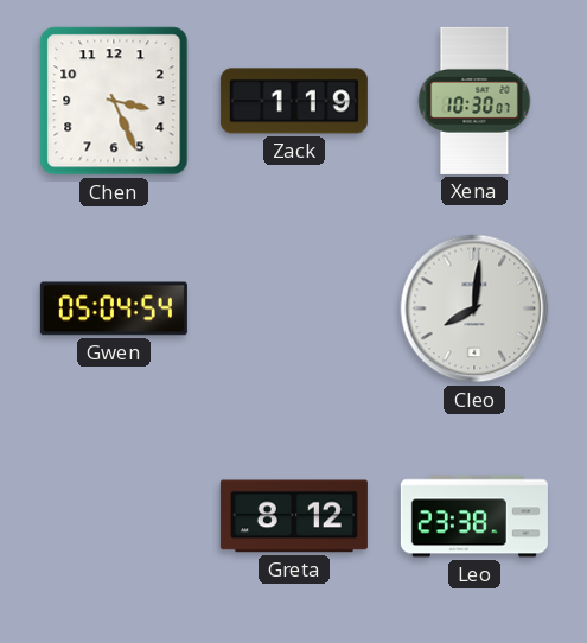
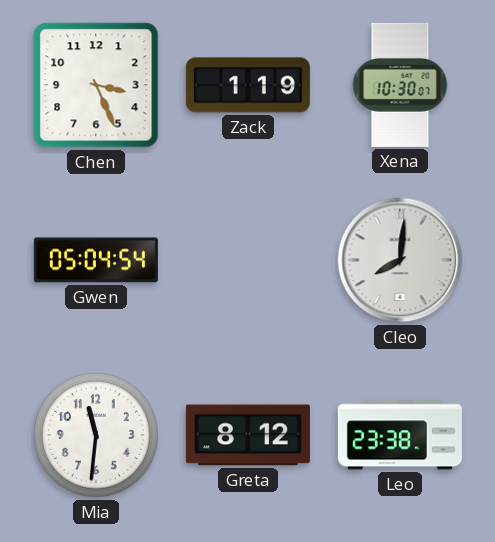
Mia: none -> 11:31
